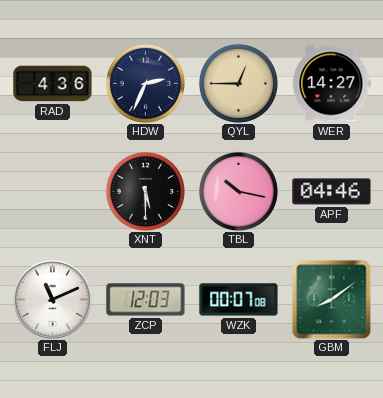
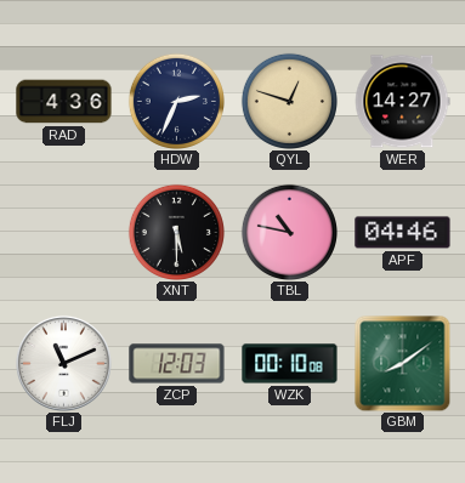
QYL: 12:45 -> 12:48
TBL: 10:17 -> 10:47
WZK: 00:07 -> 00:10
